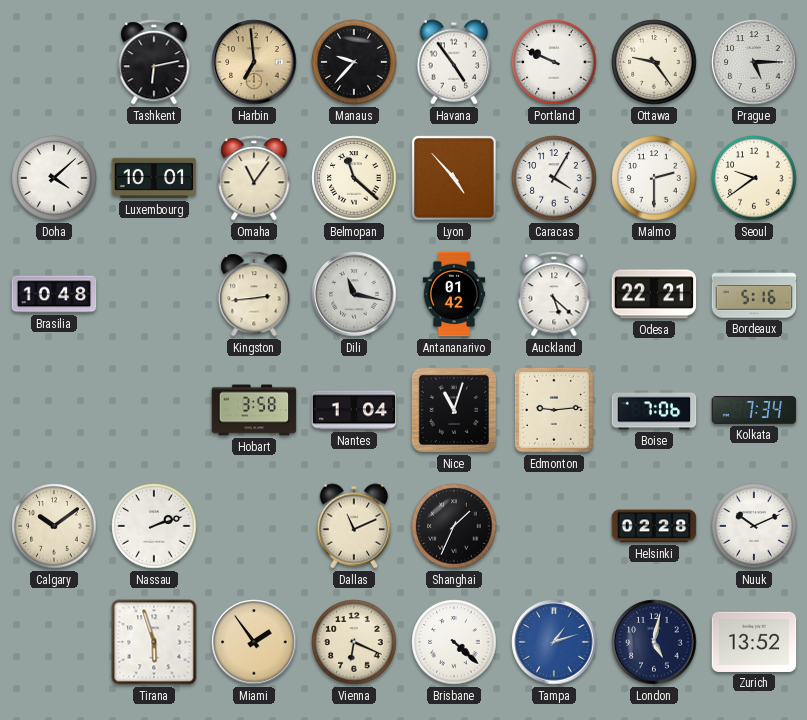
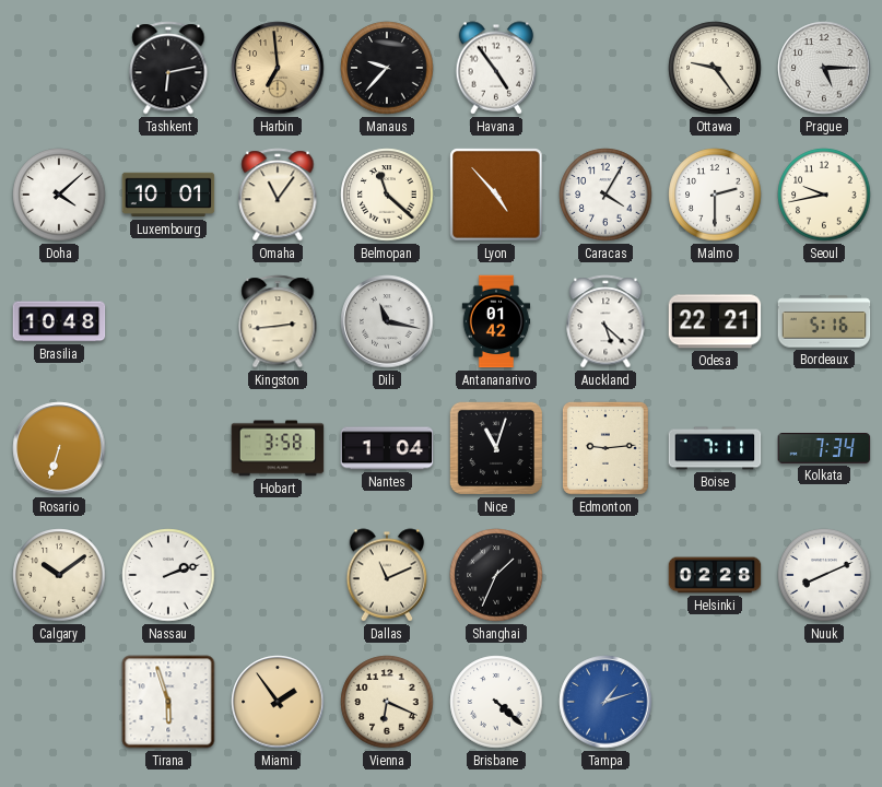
Portland: 9:49 -> none
Seoul: 9:39 -> 9:43
Rosario: none -> 6:33
Boise: 7:06 -> 7:11
Nuuk: 10:11 -> 8:11
London: 5:02 -> none
Zurich: 13:52 -> none
